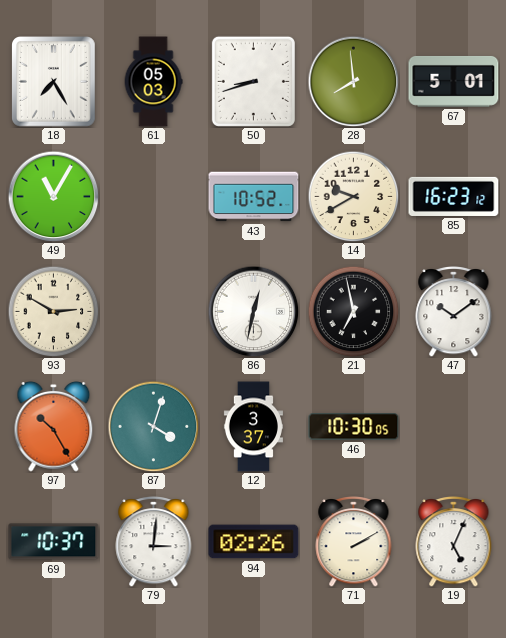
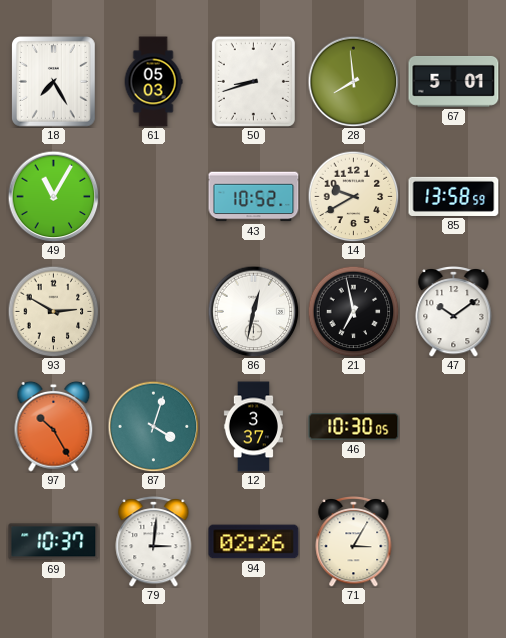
85: 16:23 -> 13:58
71: 2:10 -> 3:05
19: 5:04 -> none
